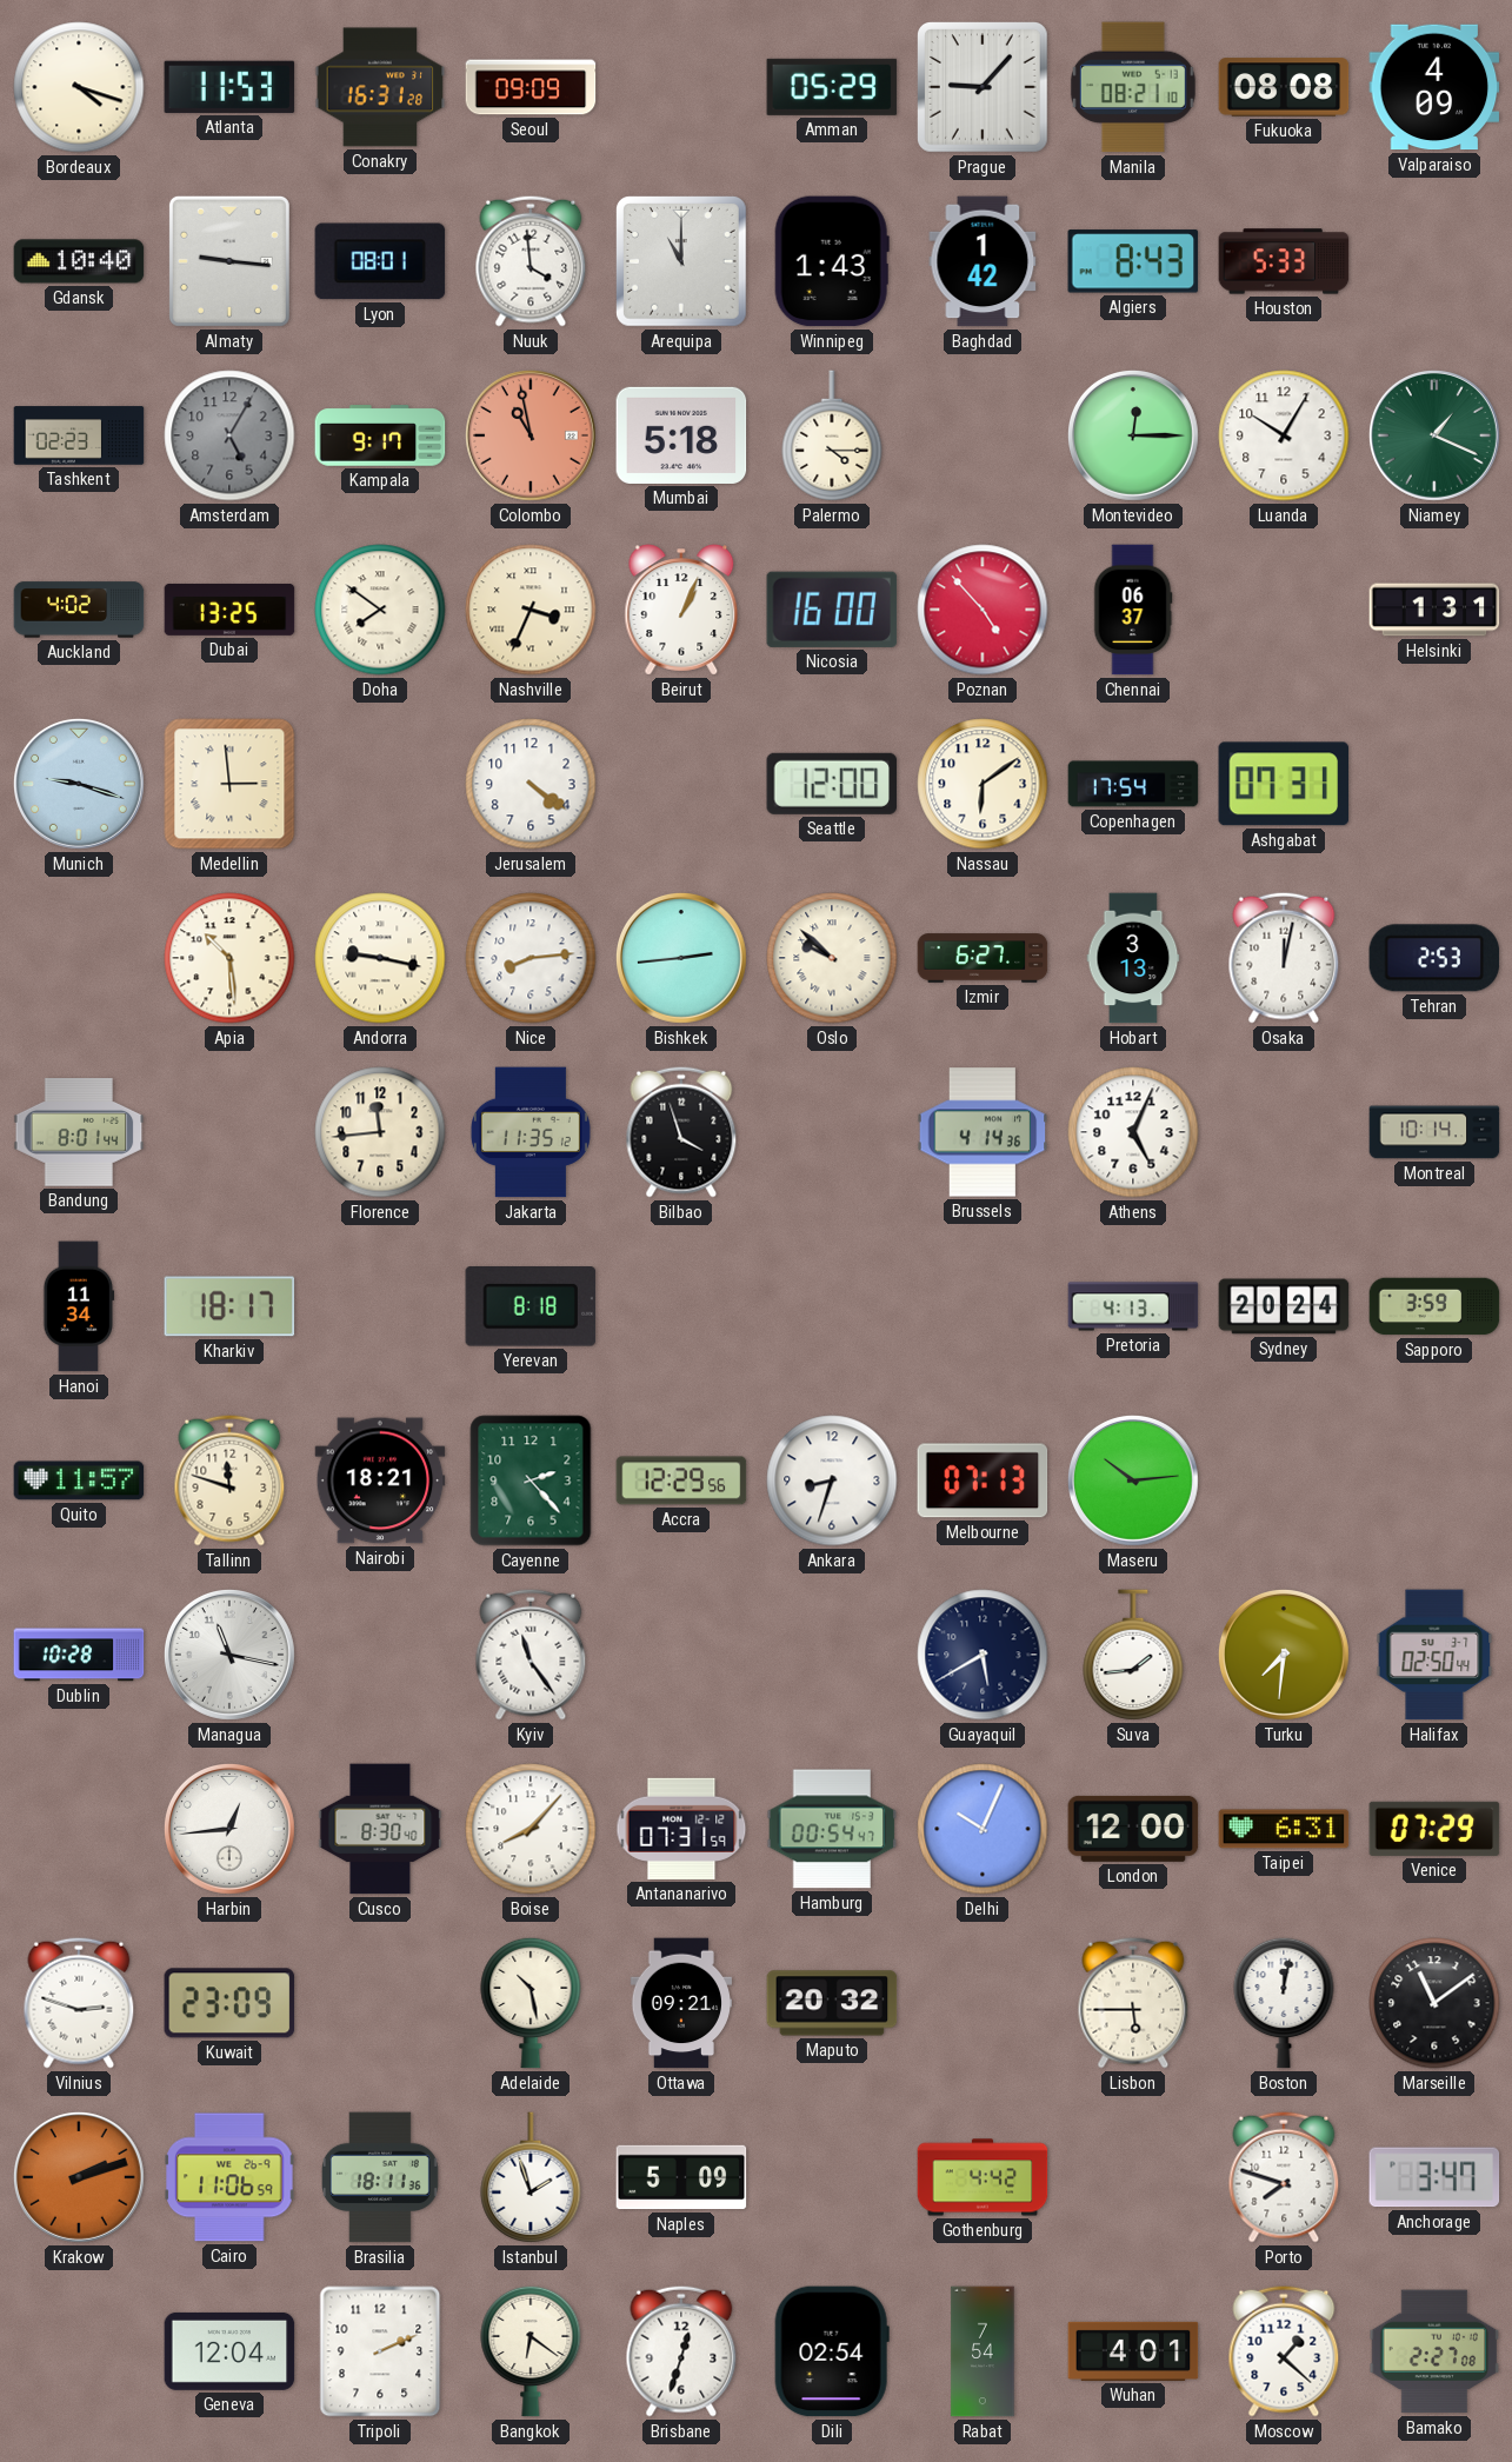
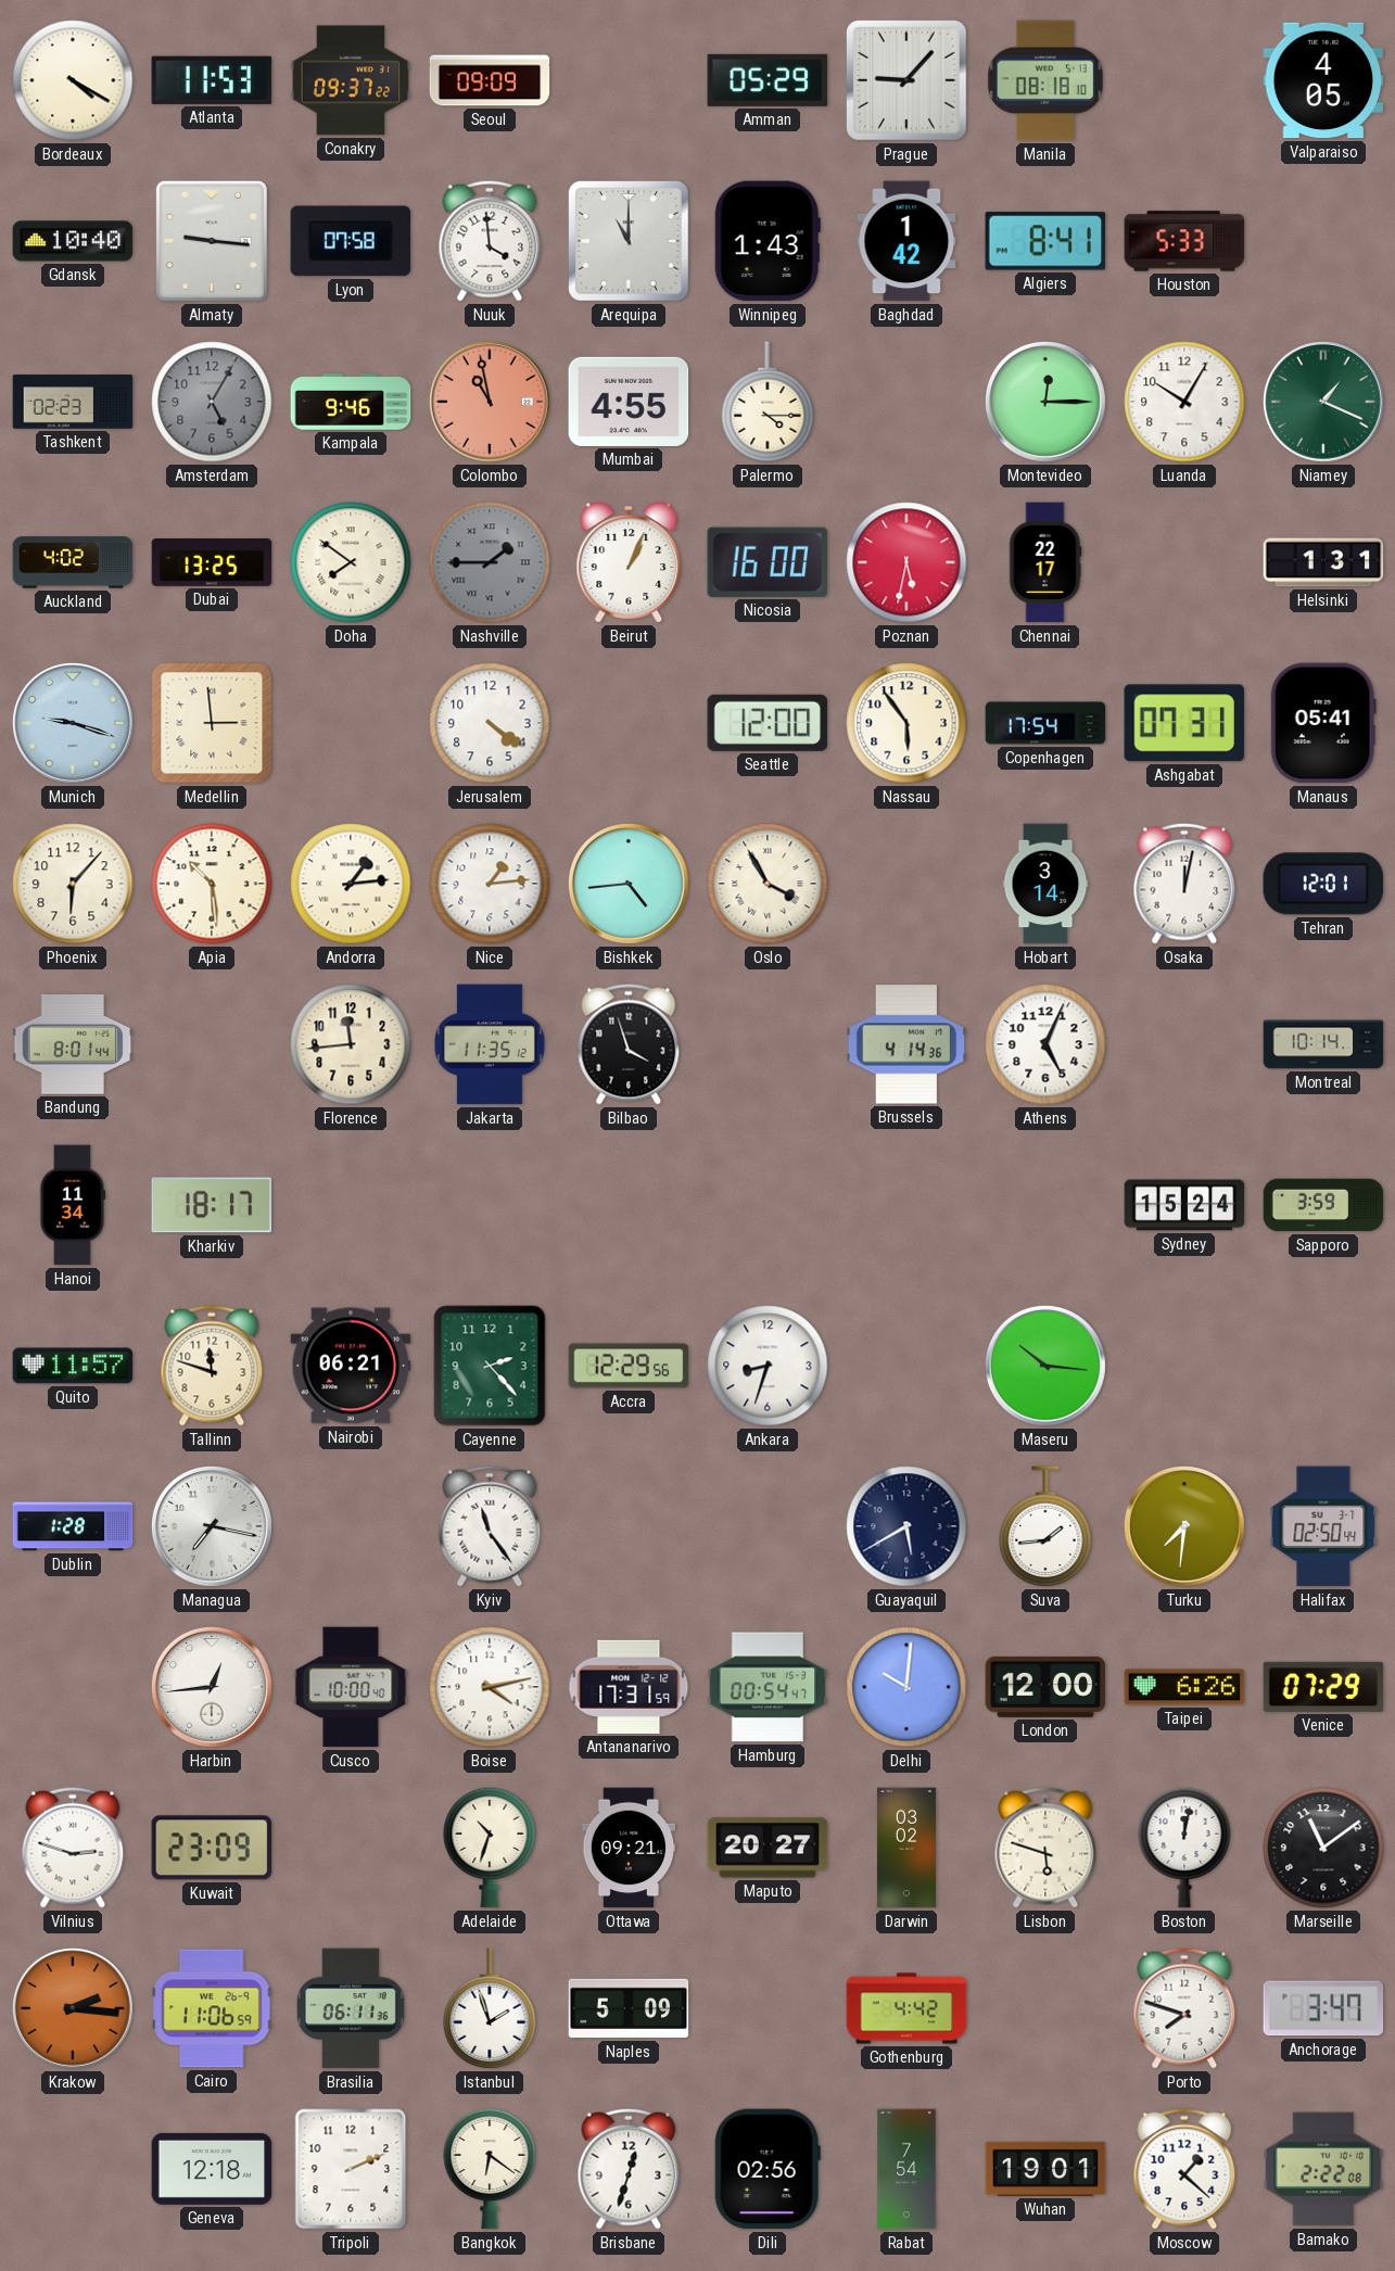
Bordeaux: 4:18 -> 4:20
Conakry: 16:31 -> 09:37
Manila: 08:21 -> 08:18
Fukuoka: 08:08 -> none
Valparaiso: 4:09 -> 4:05
Lyon: 08:01 -> 07:58
Algiers: 8:43 -> 8:41
Kampala: 9:17 -> 9:46
Mumbai: 5:18 -> 4:55
Nashville: 3:34 -> 1:45
Nashville dial: cream -> grey
Poznan: 4:53 -> 5:32
Chennai: 06:37 -> 22:17
Nassau: 6:09 -> 5:54
Manaus: none -> 05:41
Phoenix: none -> 6:07
Andorra: 9:17 -> 1:14
Nice: 8:14 -> 1:14
Bishkek: 2:44 -> 4:44
Oslo: 9:52 -> 3:55
Izmir: 6:27 -> none
Hobart: 3:13 -> 3:14
Tehran: 2:53 -> 12:01
Yerevan: 8:18 -> none
Pretoria: 4:13 -> none
Sydney: 20:24 -> 15:24
Nairobi: 18:21 -> 06:21
Melbourne: 07:13 -> none
Maseru: 10:14 -> 10:16
Dublin: 10:28 -> 1:28
Managua: 11:17 -> 7:17
Cusco: 8:30 -> 10:00
Boise: 8:07 -> 4:13
Antananarivo: 07:31 -> 17:31
Delhi: 10:04 -> 10:01
Taipei: 6:31 -> 6:26
Adelaide: 10:28 -> 10:33
Maputo: 20:32 -> 20:27
Darwin: none -> 03:02
Lisbon: 5:45 -> 5:48
Krakow: 2:12 -> 2:16
Brasilia: 18:11 -> 06:11
Geneva: 12:04 -> 12:18
Dili: 02:54 -> 02:56
Wuhan: 4:01 -> 19:01
Bamako: 2:27 -> 2:22
